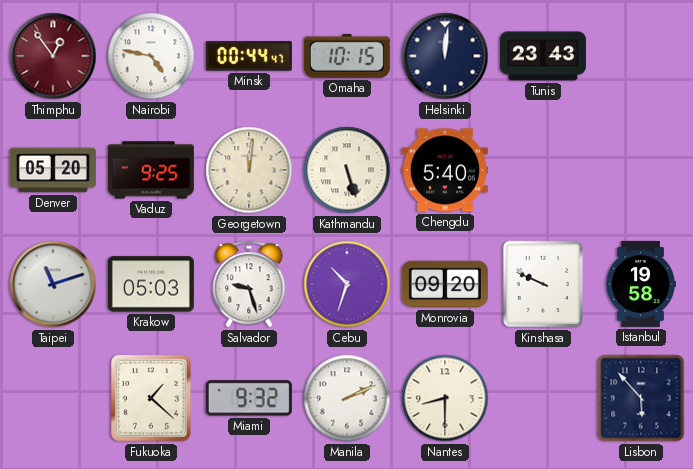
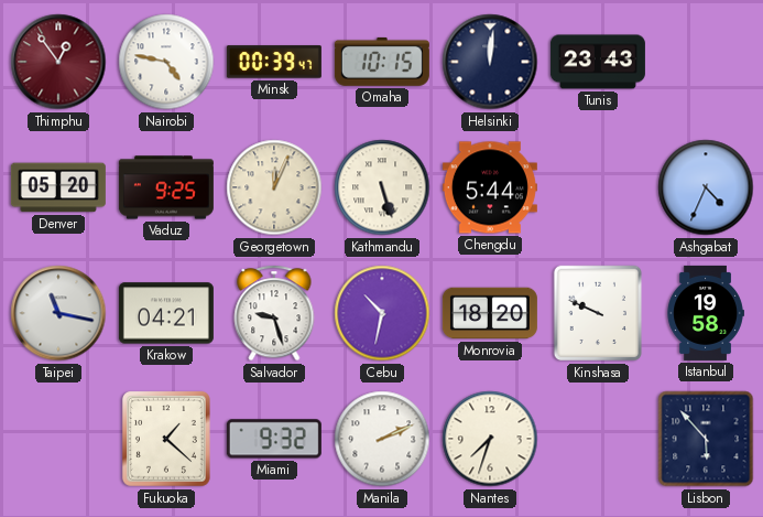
Minsk: 00:44 -> 00:39
Georgetown: 12:01 -> 12:04
Chengdu: 5:40 -> 5:44
Ashgabat: none -> 4:34
Taipei: 11:12 -> 11:17
Krakow: 05:03 -> 04:21
Cebu: 10:33 -> 10:32
Monrovia: 09:20 -> 18:20
Nantes: 8:30 -> 7:33
